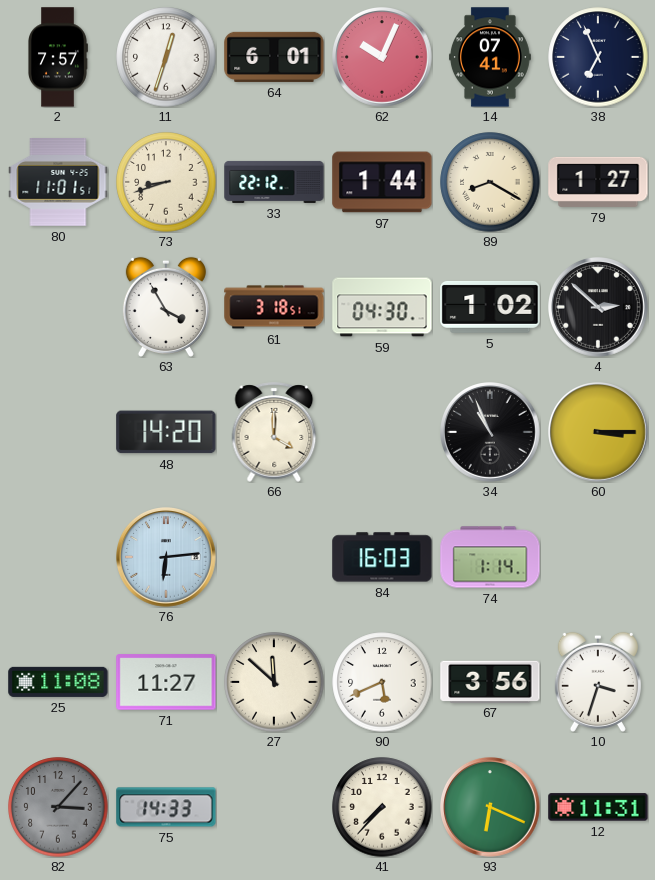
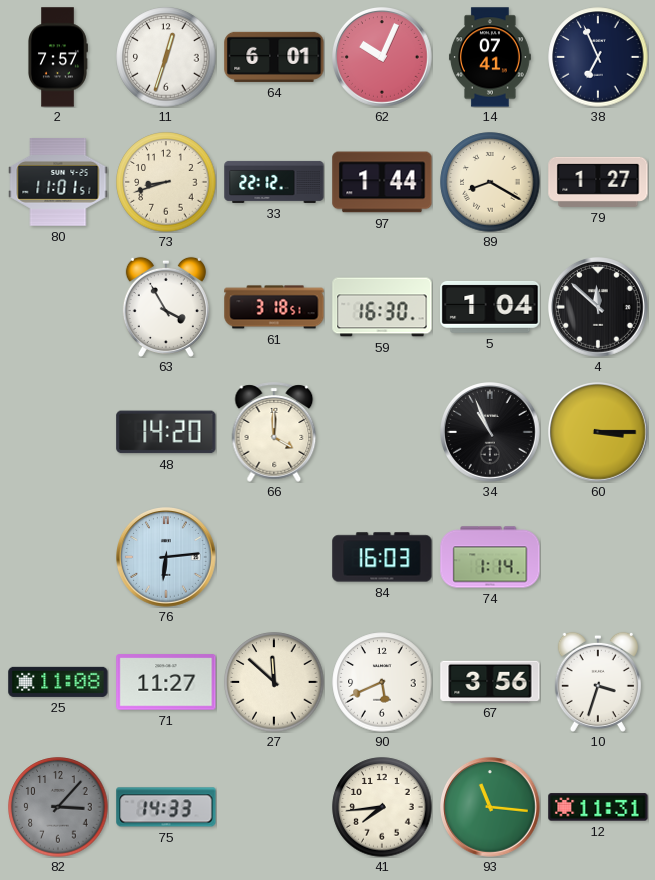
59: 04:30 -> 16:30
5: 1:02 -> 1:04
4: 2:52 -> 11:52
41: 7:37 -> 7:44
93: 6:19 -> 11:16
